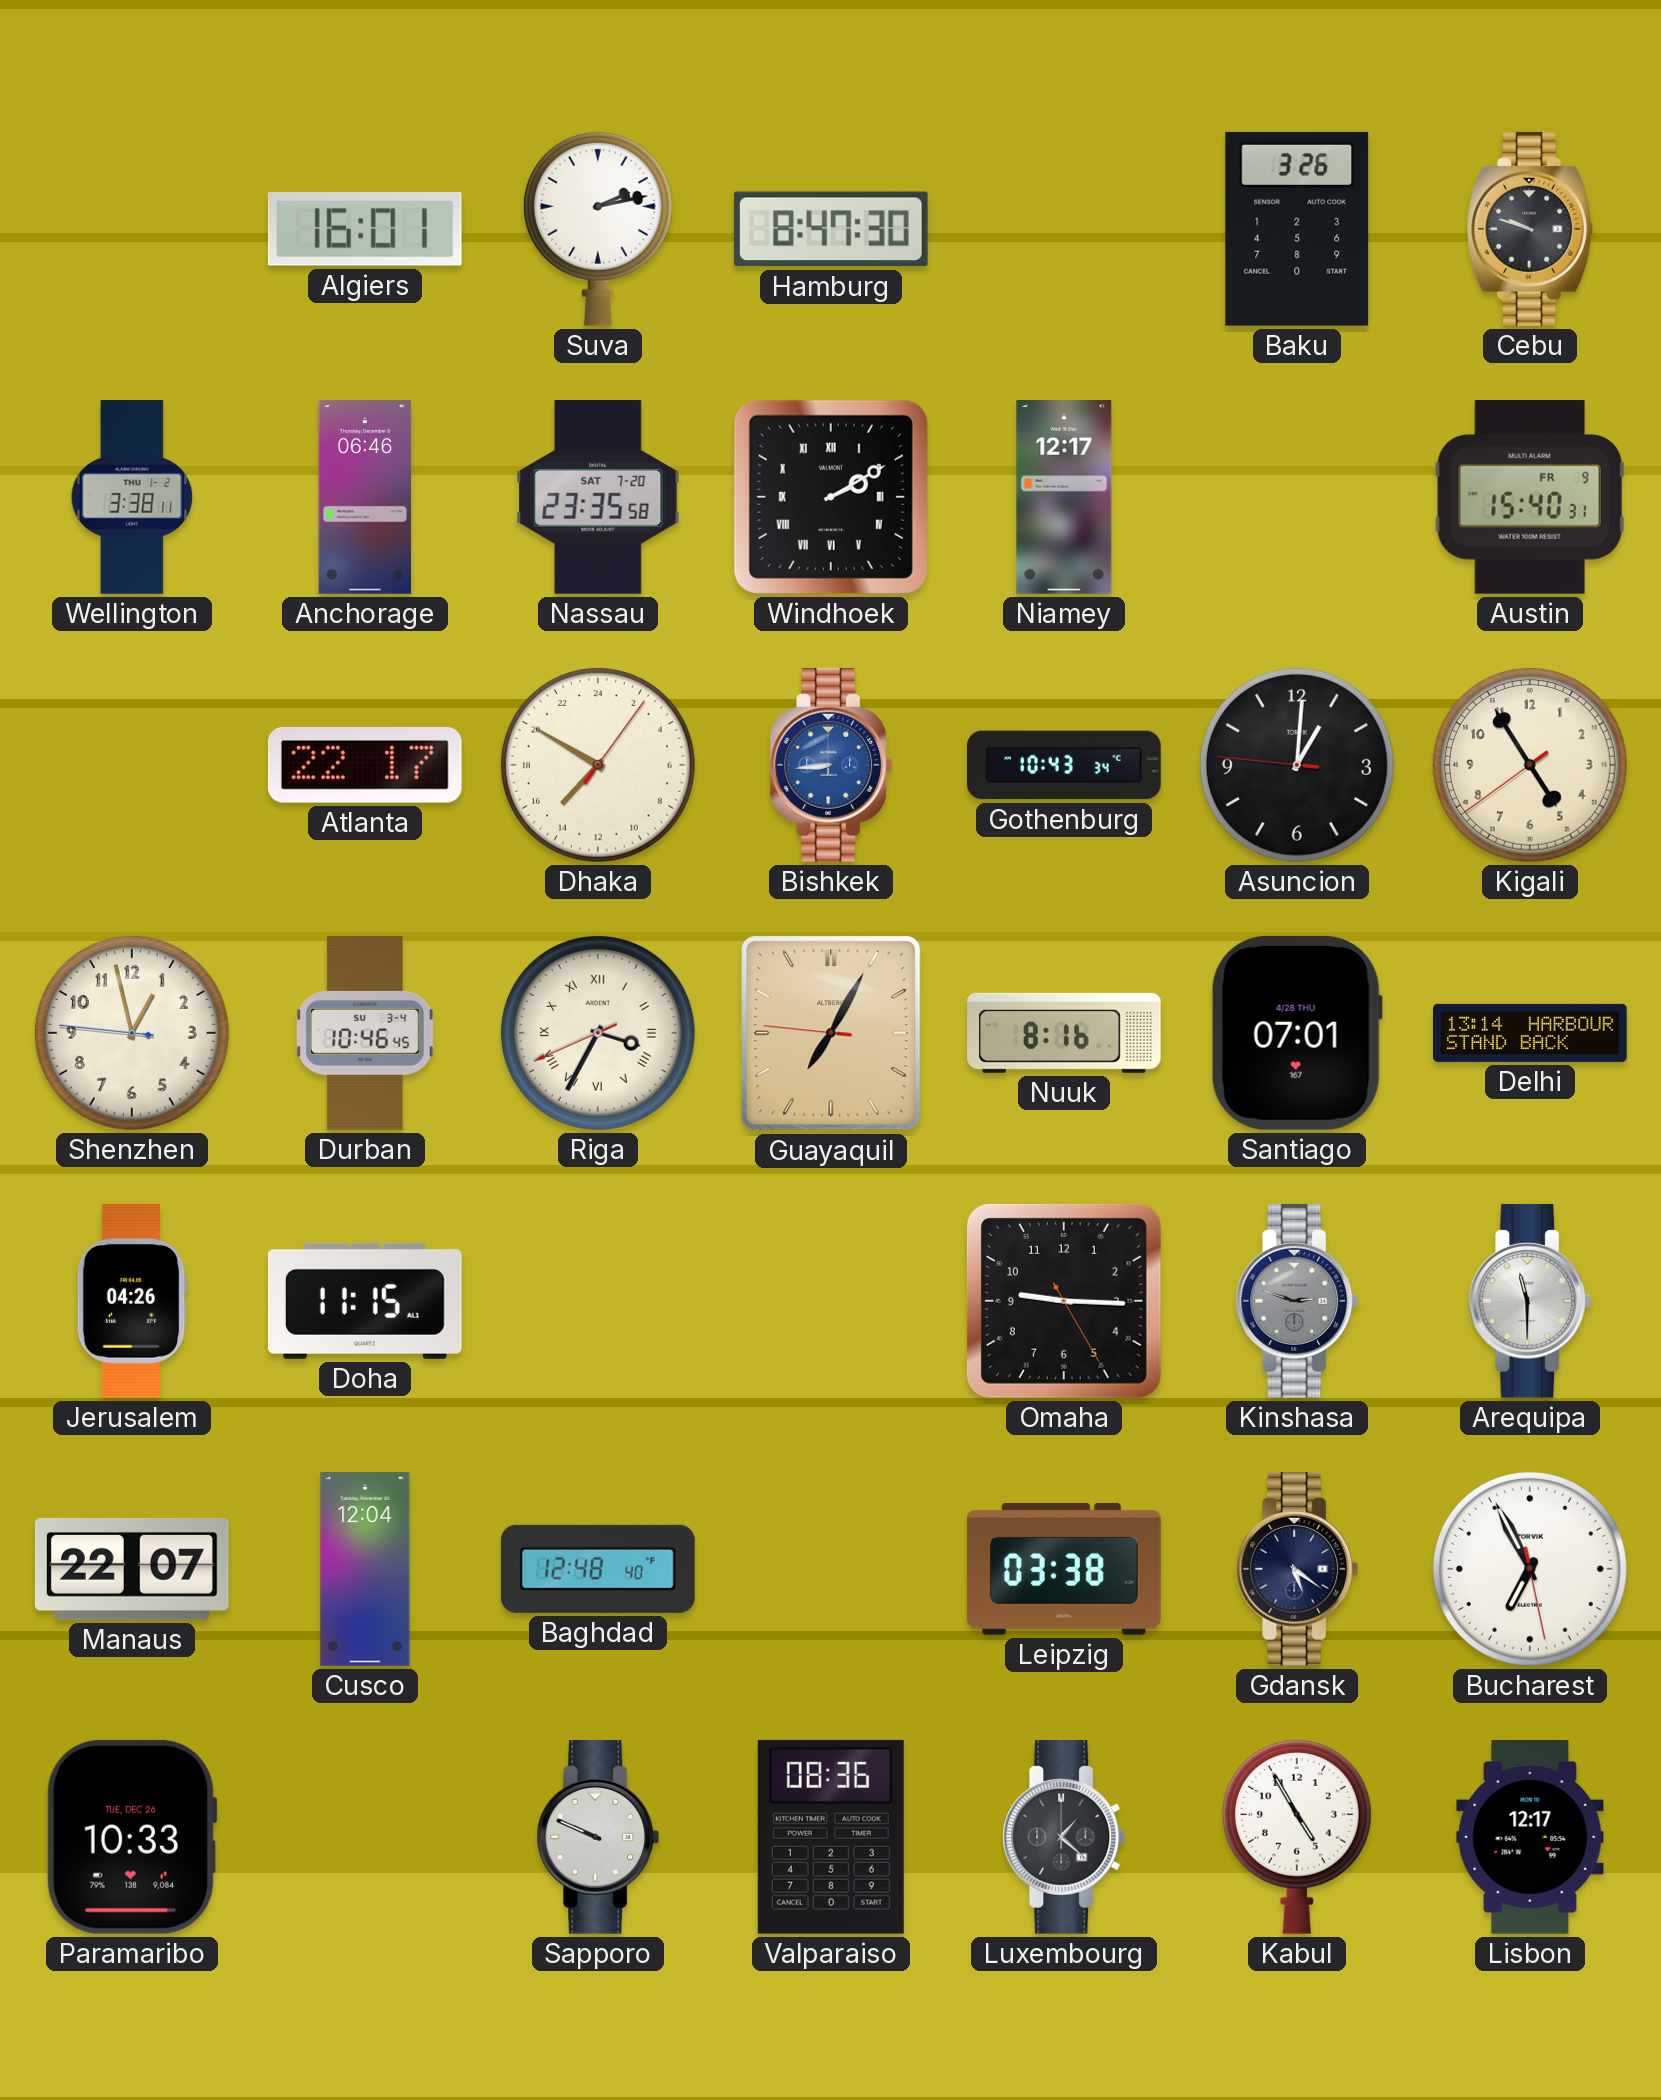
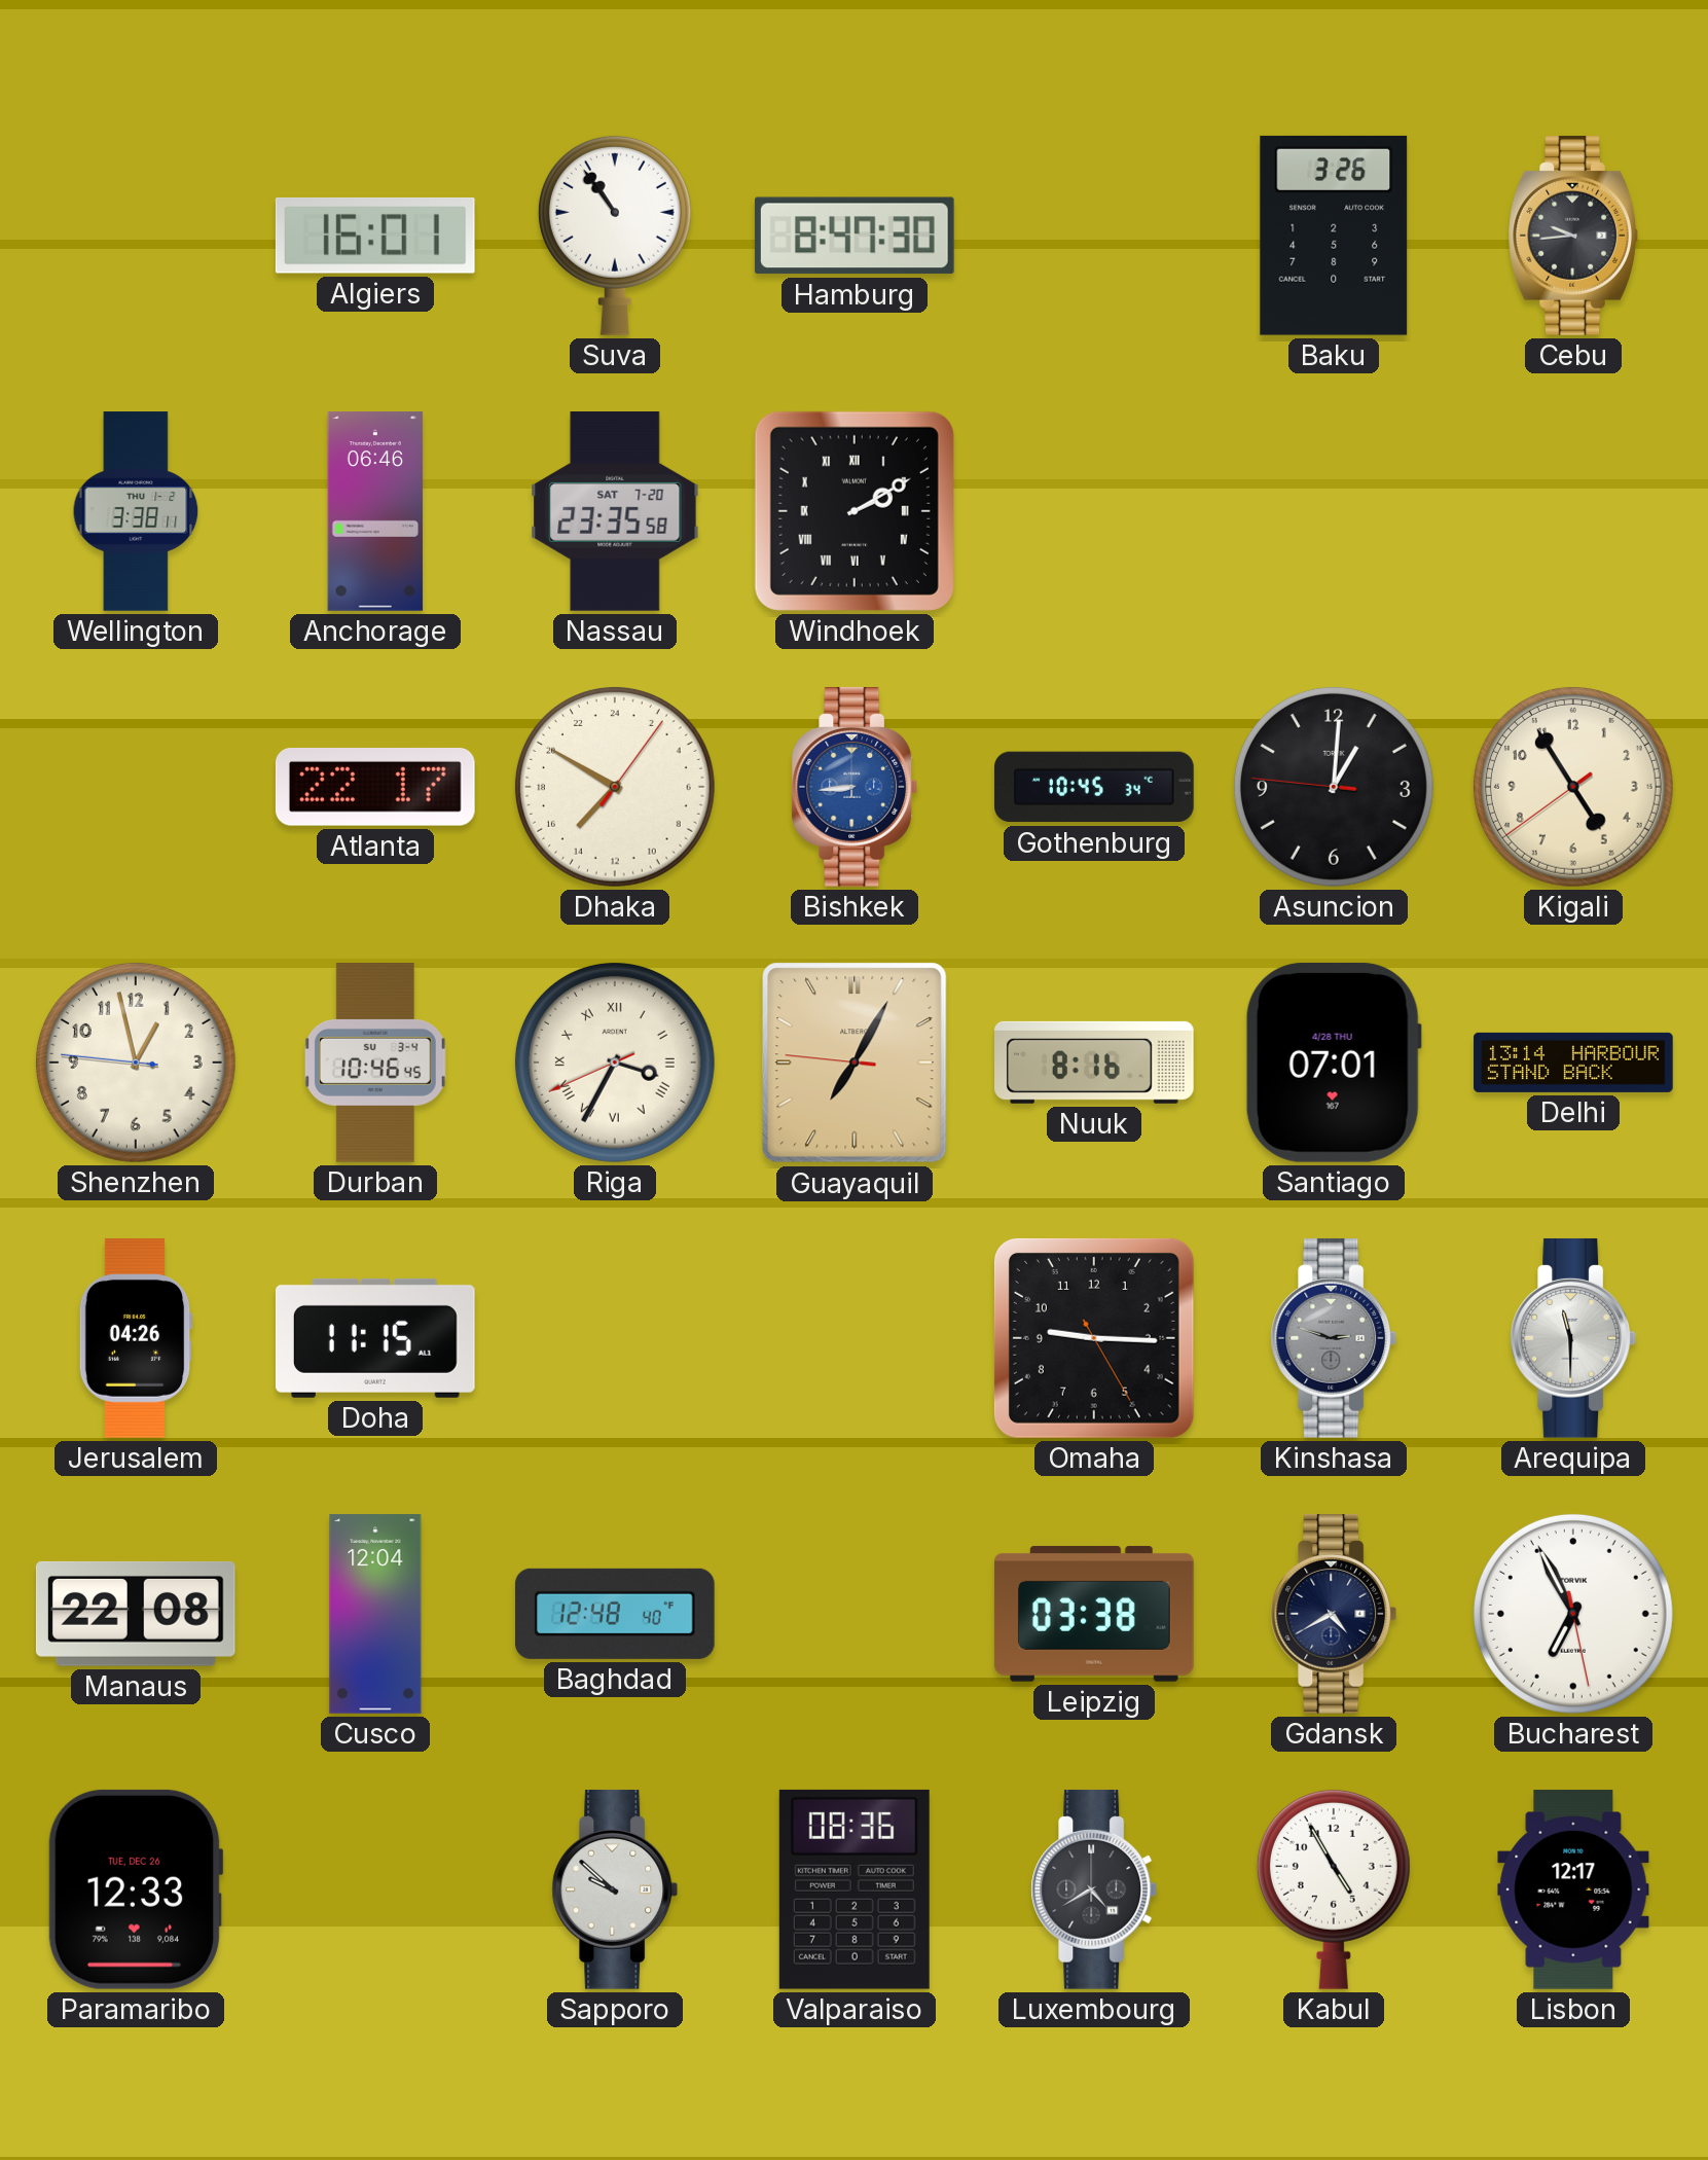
Suva: 2:13 -> 10:54
Cebu: 9:48 -> 9:44
Niamey: 12:17 -> none
Austin: 15:40 -> none
Gothenburg: 10:43 -> 10:45
Manaus: 22:07 -> 22:08
Gdansk: 5:21 -> 4:40
Paramaribo: 10:33 -> 12:33
Sapporo: 9:49 -> 9:52
Luxembourg: 1:22 -> 4:40
